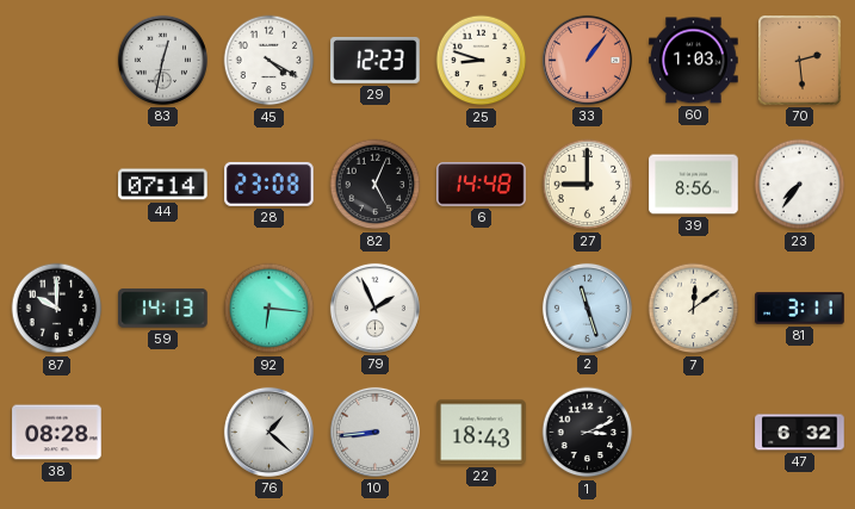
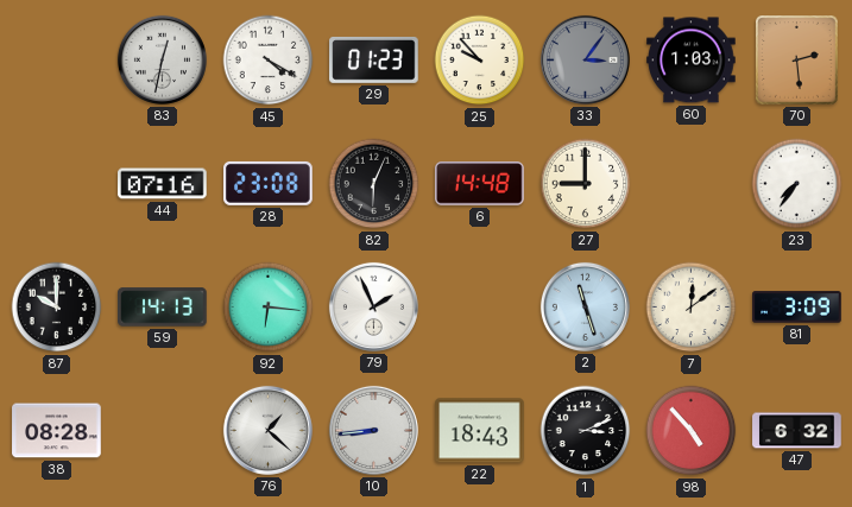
29: 12:23 -> 01:23
25: 8:48 -> 9:53
33: 1:06 -> 3:06
33 dial: salmon -> grey
44: 07:14 -> 07:16
82: 5:04 -> 6:04
39: 8:56 -> none
81: 3:11 -> 3:09
98: none -> 4:53
